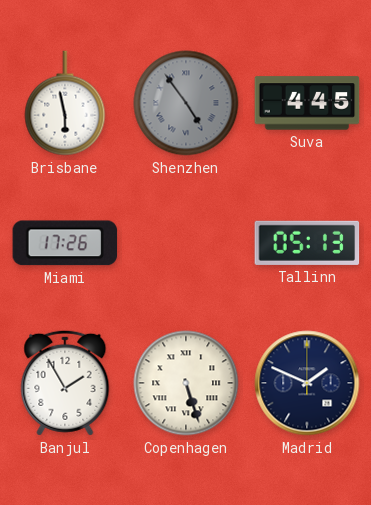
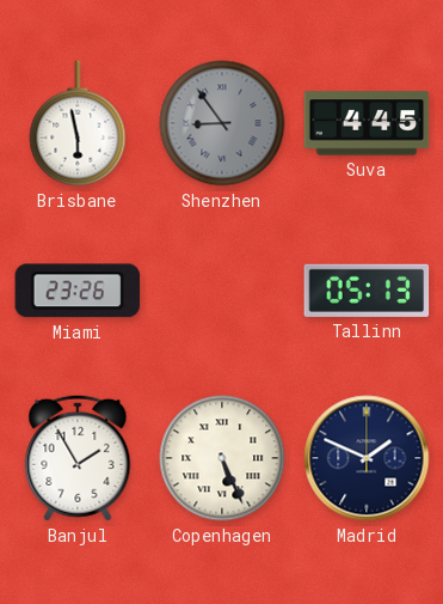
Shenzhen: 4:54 -> 8:54
Miami: 17:26 -> 23:26
Copenhagen: 5:27 -> 5:26
